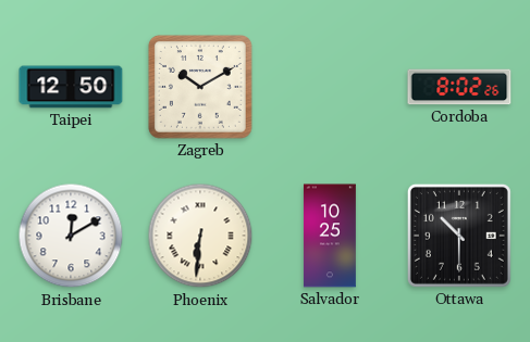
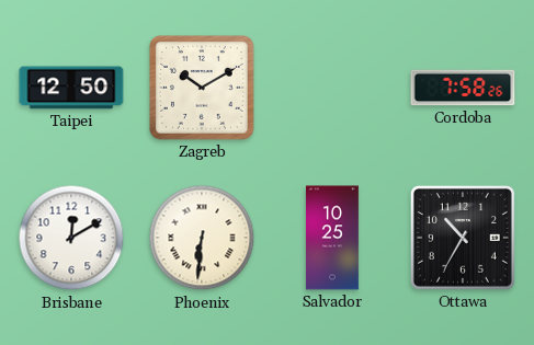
Cordoba: 8:02 -> 7:58
Ottawa: 10:30 -> 10:35
